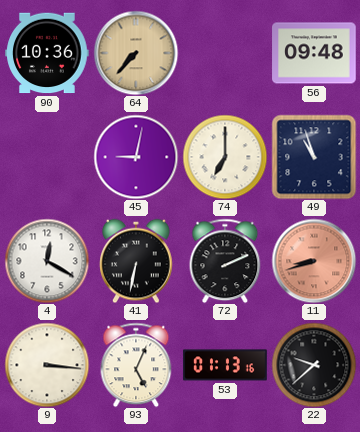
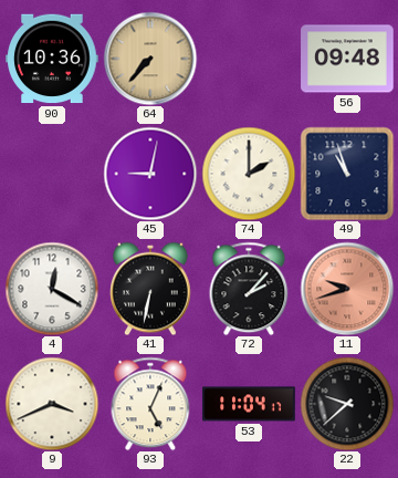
74: 7:00 -> 2:00
72: 2:11 -> 2:07
11: 8:42 -> 9:42
9: 3:16 -> 3:41
53: 01:13 -> 11:04
